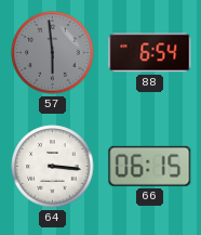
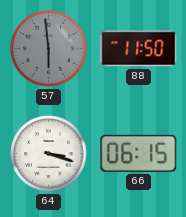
88: 6:54 -> 11:50
64: 3:16 -> 3:18
